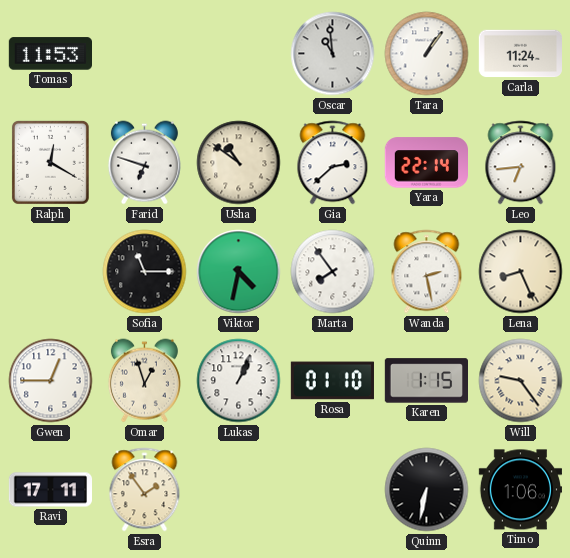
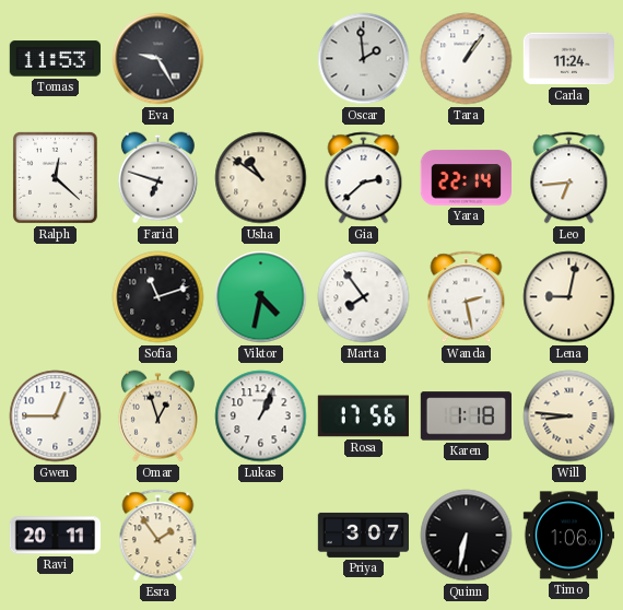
Eva: none -> 9:25
Oscar: 10:59 -> 1:59
Ralph: 12:20 -> 12:22
Sofia: 11:15 -> 11:12
Lena: 8:26 -> 9:02
Rosa: 01:10 -> 17:56
Karen: 1:15 -> 1:18
Will: 9:24 -> 8:46
Ravi: 17:11 -> 20:11
Priya: none -> 3:07
